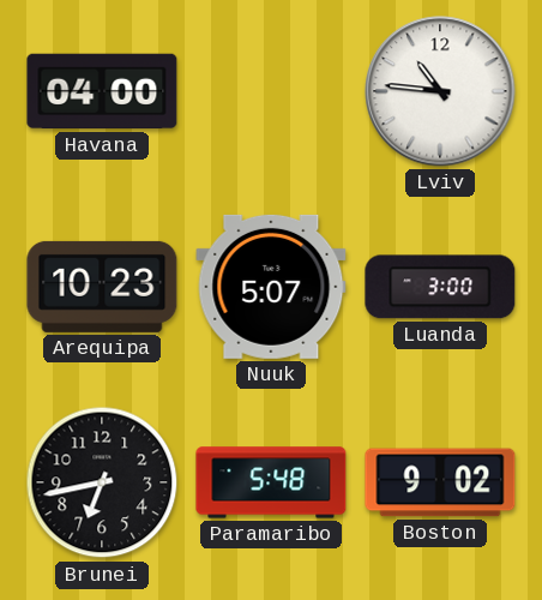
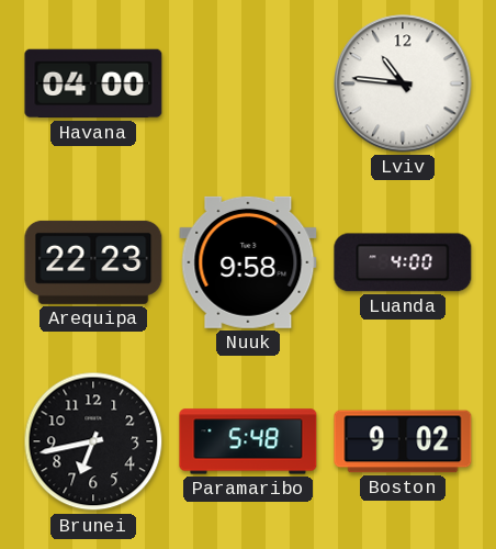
Arequipa: 10:23 -> 22:23
Nuuk: 5:07 -> 9:58
Luanda: 3:00 -> 4:00
